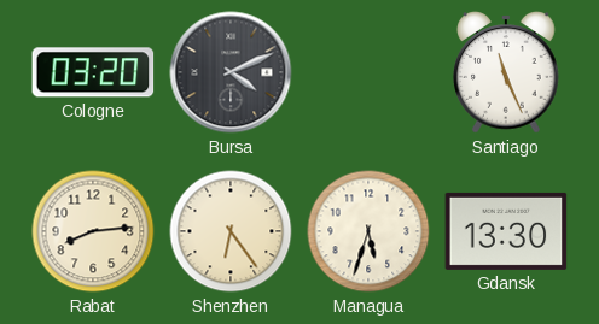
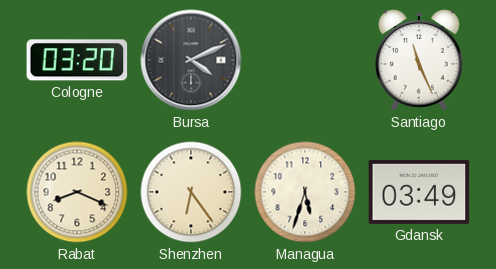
Rabat: 8:14 -> 8:19
Gdansk: 13:30 -> 03:49
